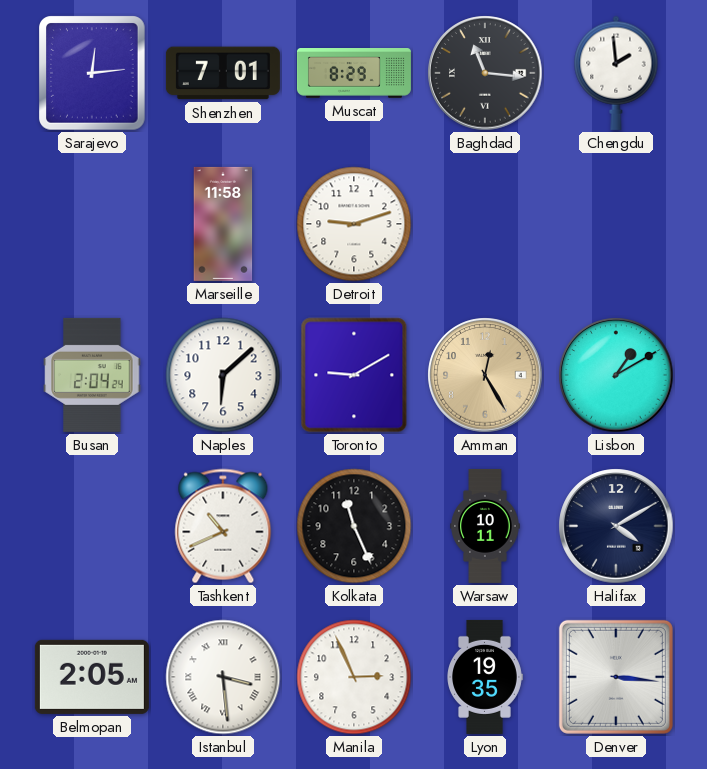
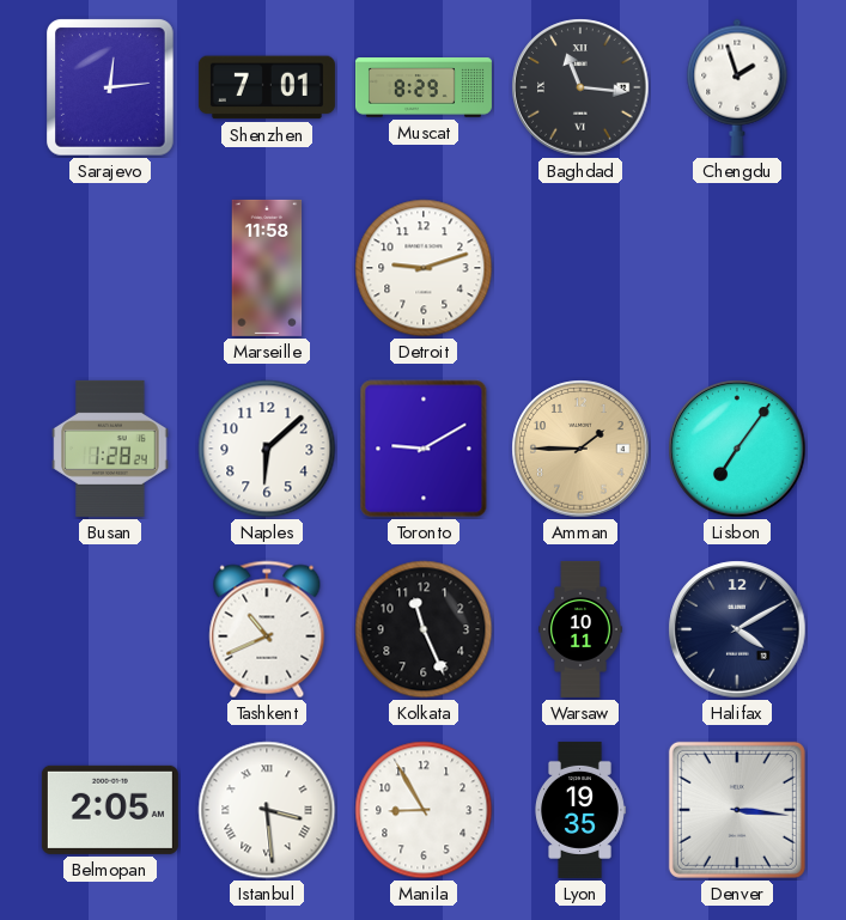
Chengdu: 1:59 -> 1:57
Busan: 2:04 -> 1:28
Amman: 12:25 -> 1:45
Lisbon: 1:10 -> 7:06
Manila: 2:56 -> 8:55
